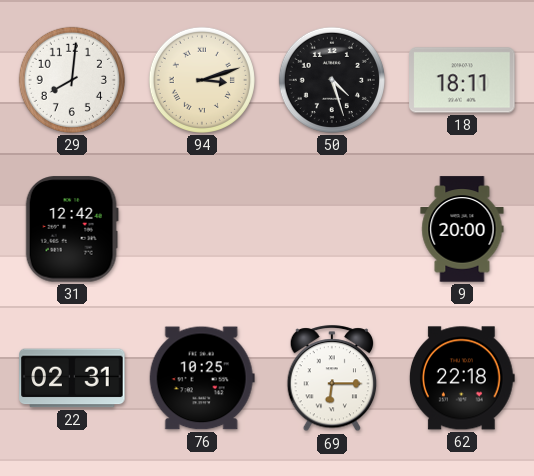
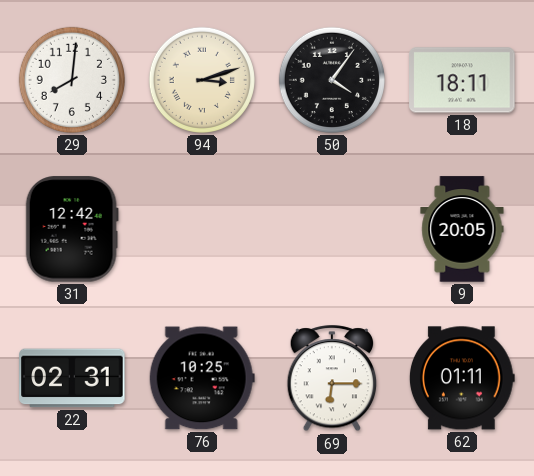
50: 4:27 -> 4:06
9: 20:00 -> 20:05
62: 22:18 -> 01:11
